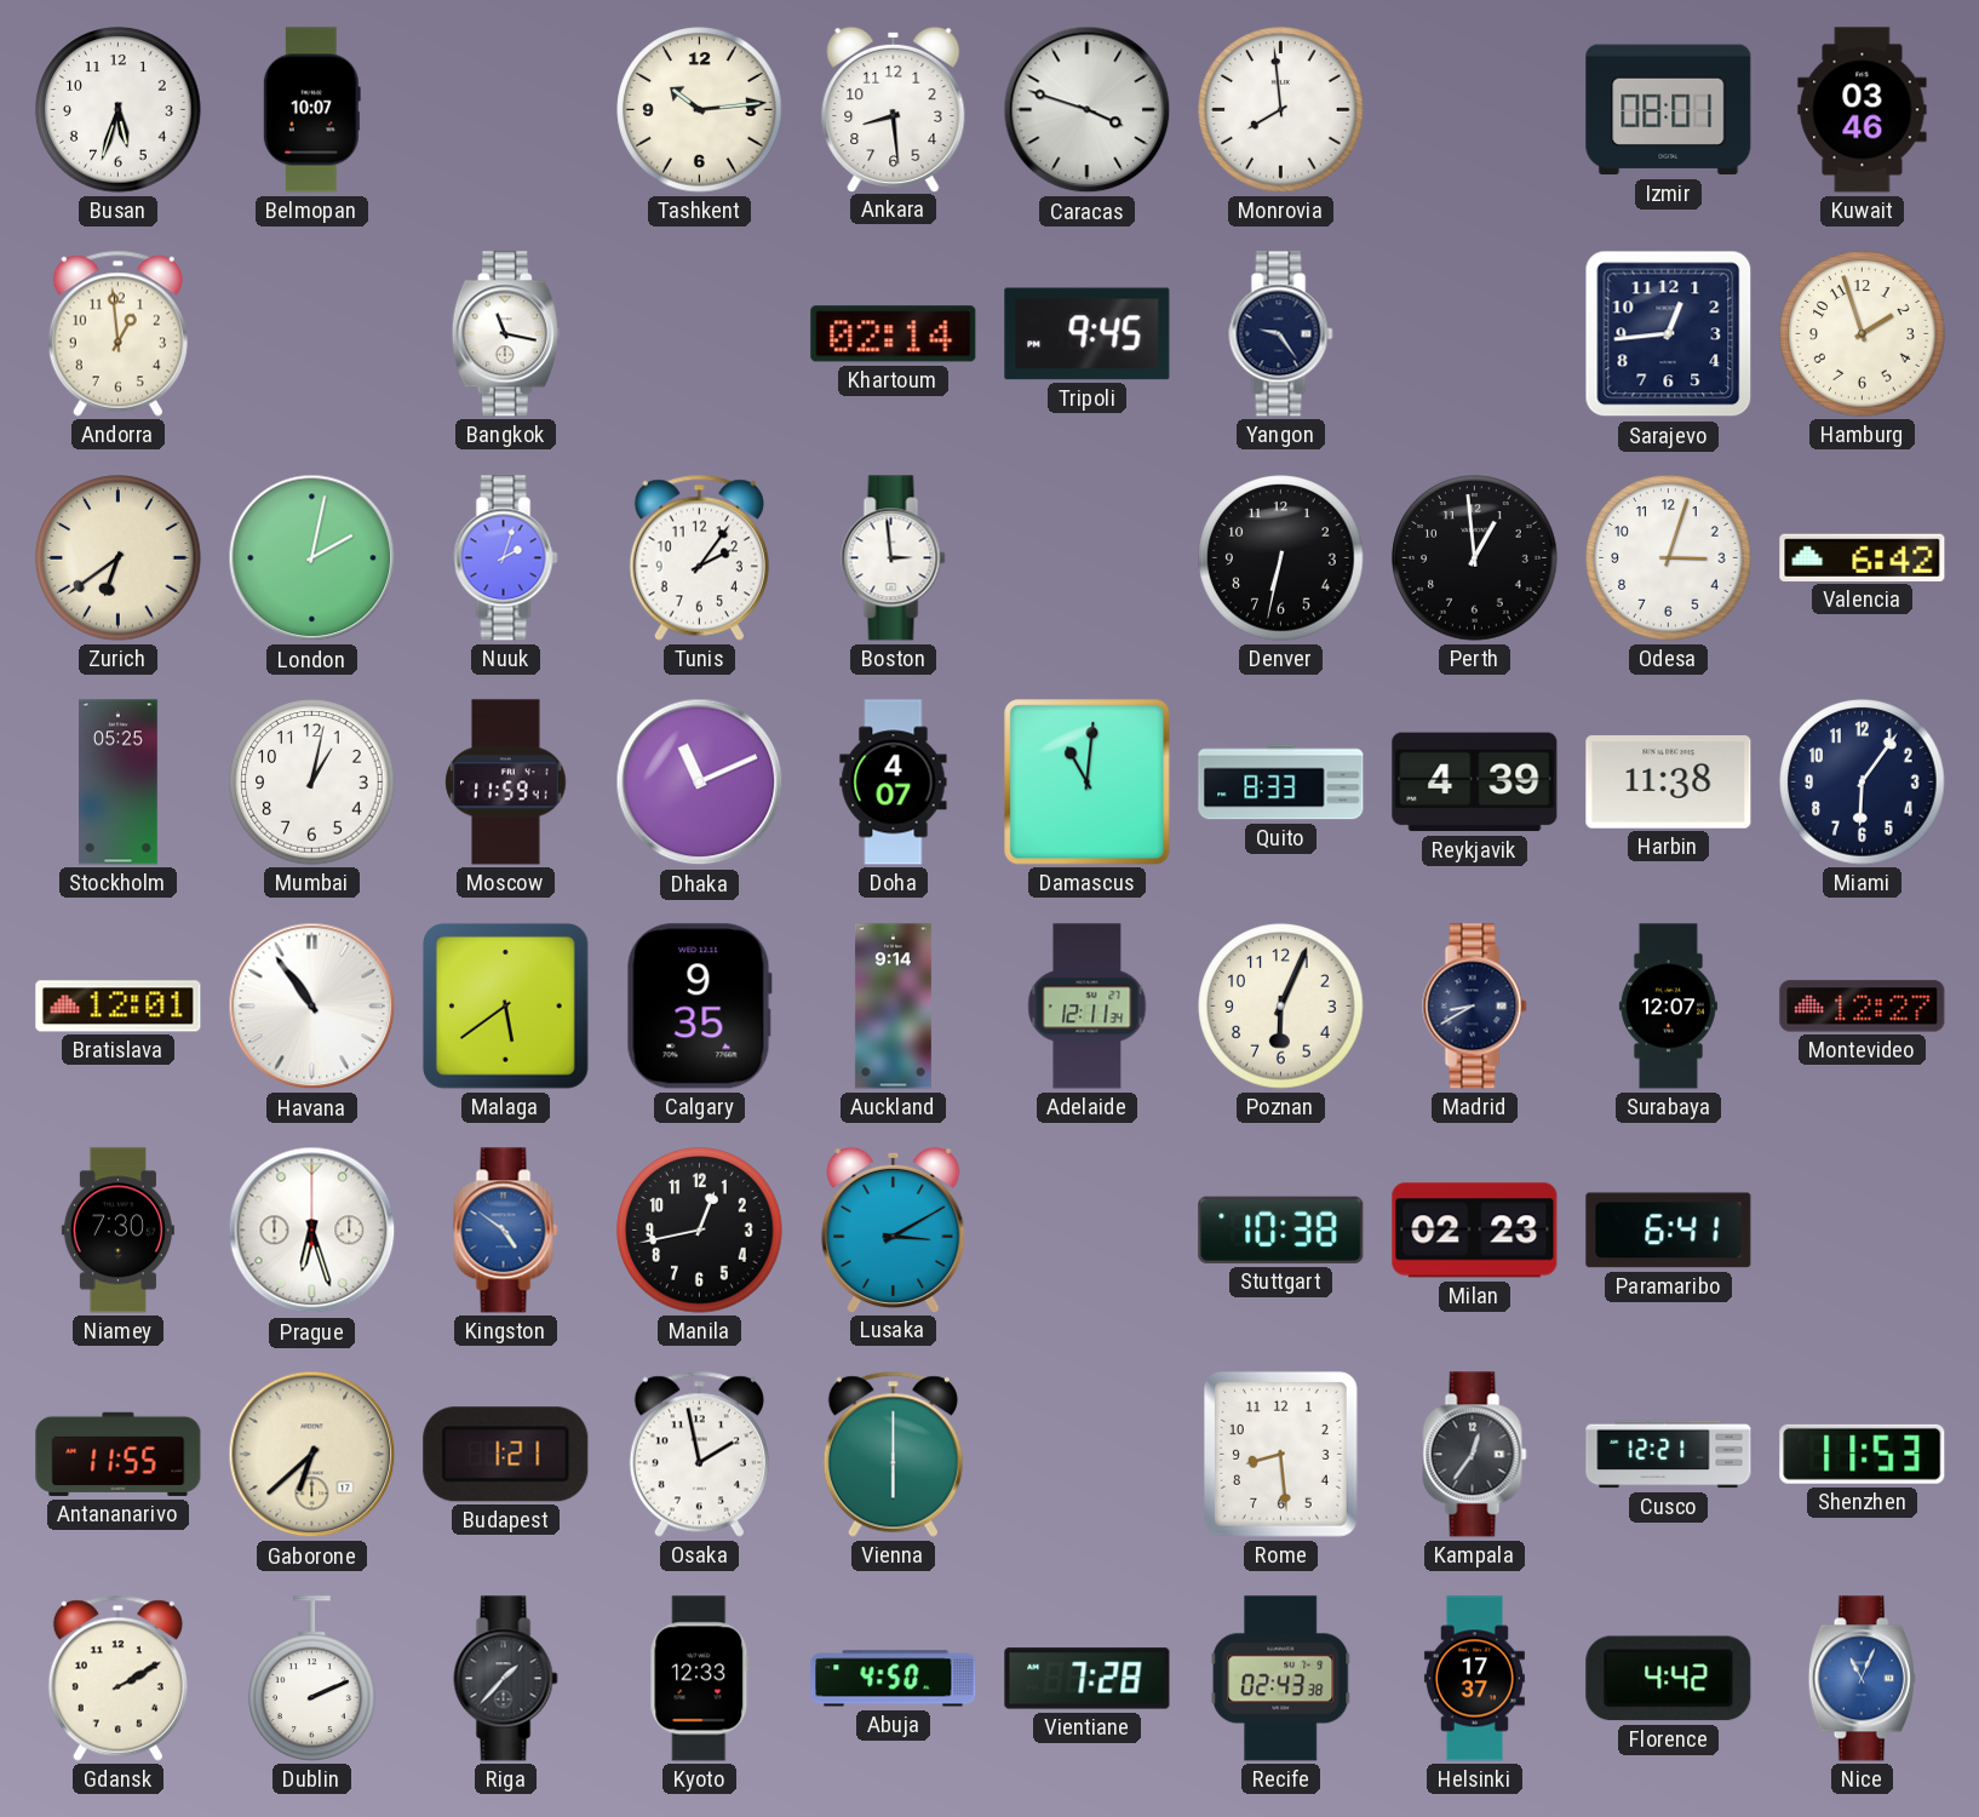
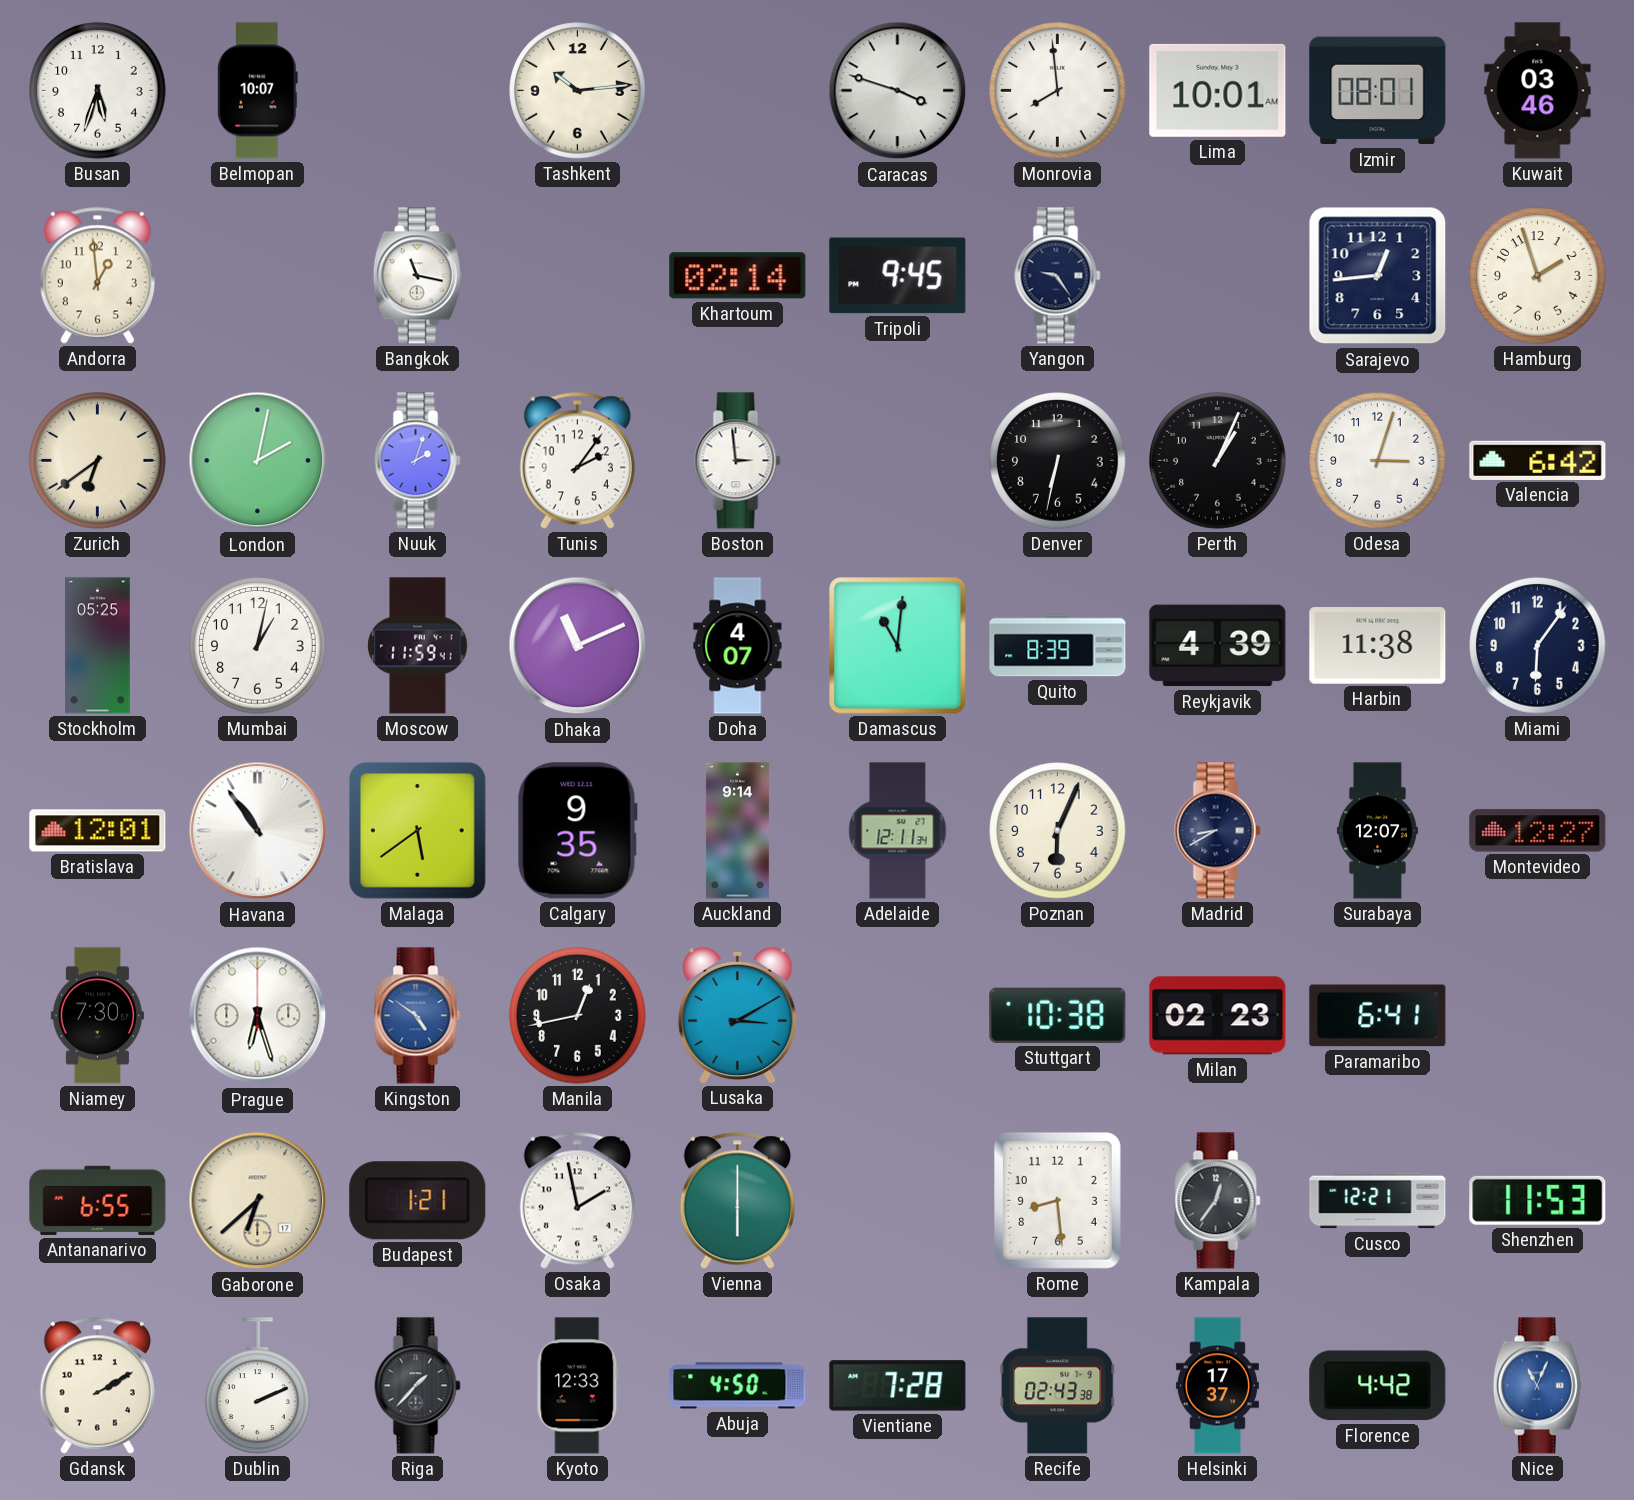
Ankara: 8:29 -> none
Lima: none -> 10:01
Perth: 12:59 -> 1:04
Quito: 8:33 -> 8:39
Antananarivo: 11:55 -> 6:55
